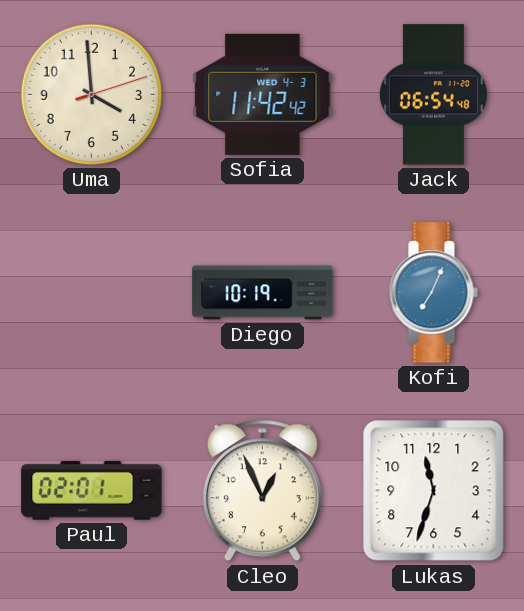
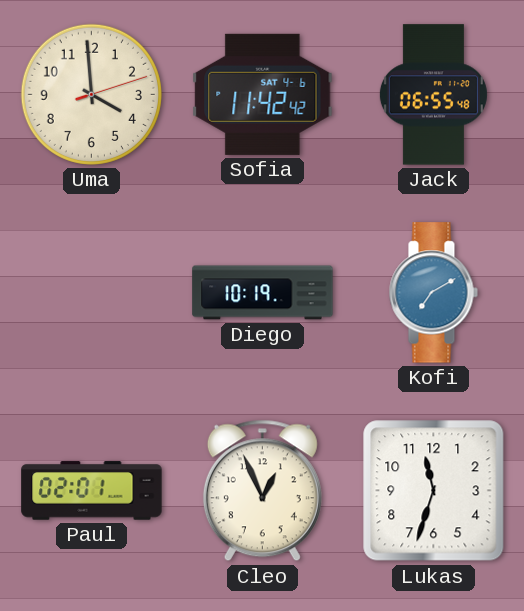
Sofia date: WED 4-3 -> SAT 4-6
Jack: 06:54 -> 06:55
Kofi: 7:04 -> 7:10
